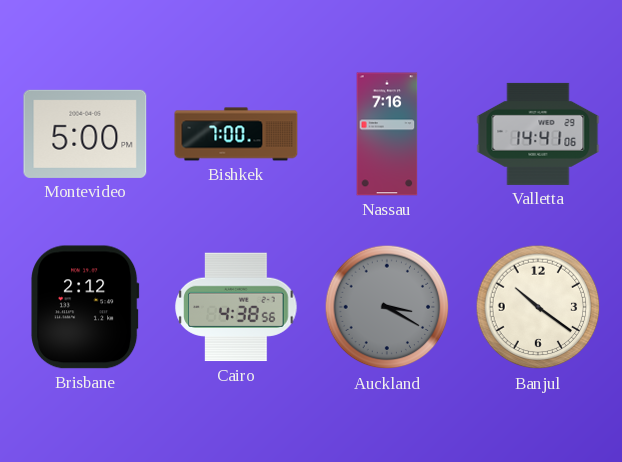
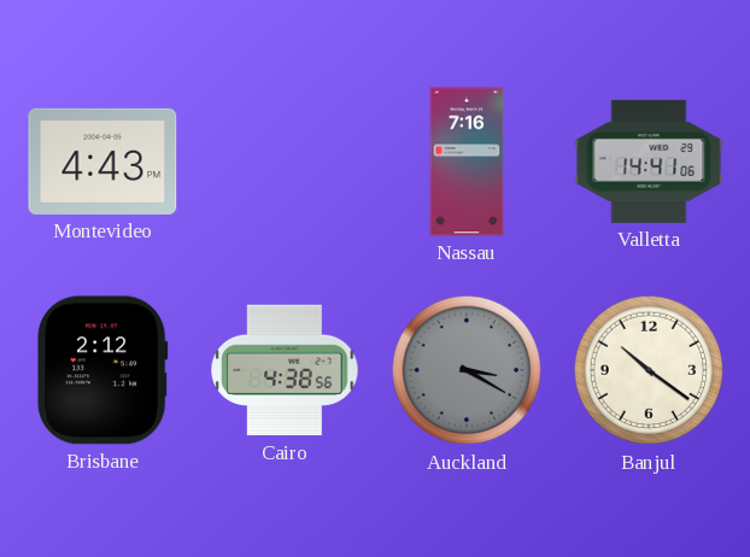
Montevideo: 5:00 -> 4:43
Bishkek: 7:00 -> none
